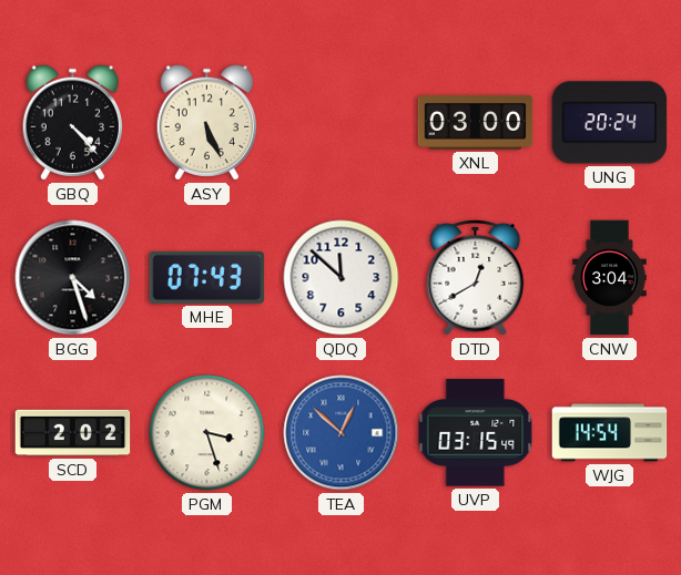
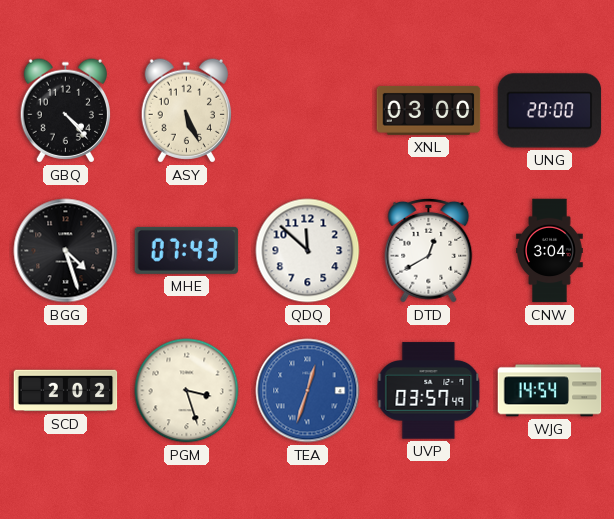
UNG: 20:24 -> 20:00
TEA: 12:52 -> 12:33
UVP: 03:15 -> 03:57
